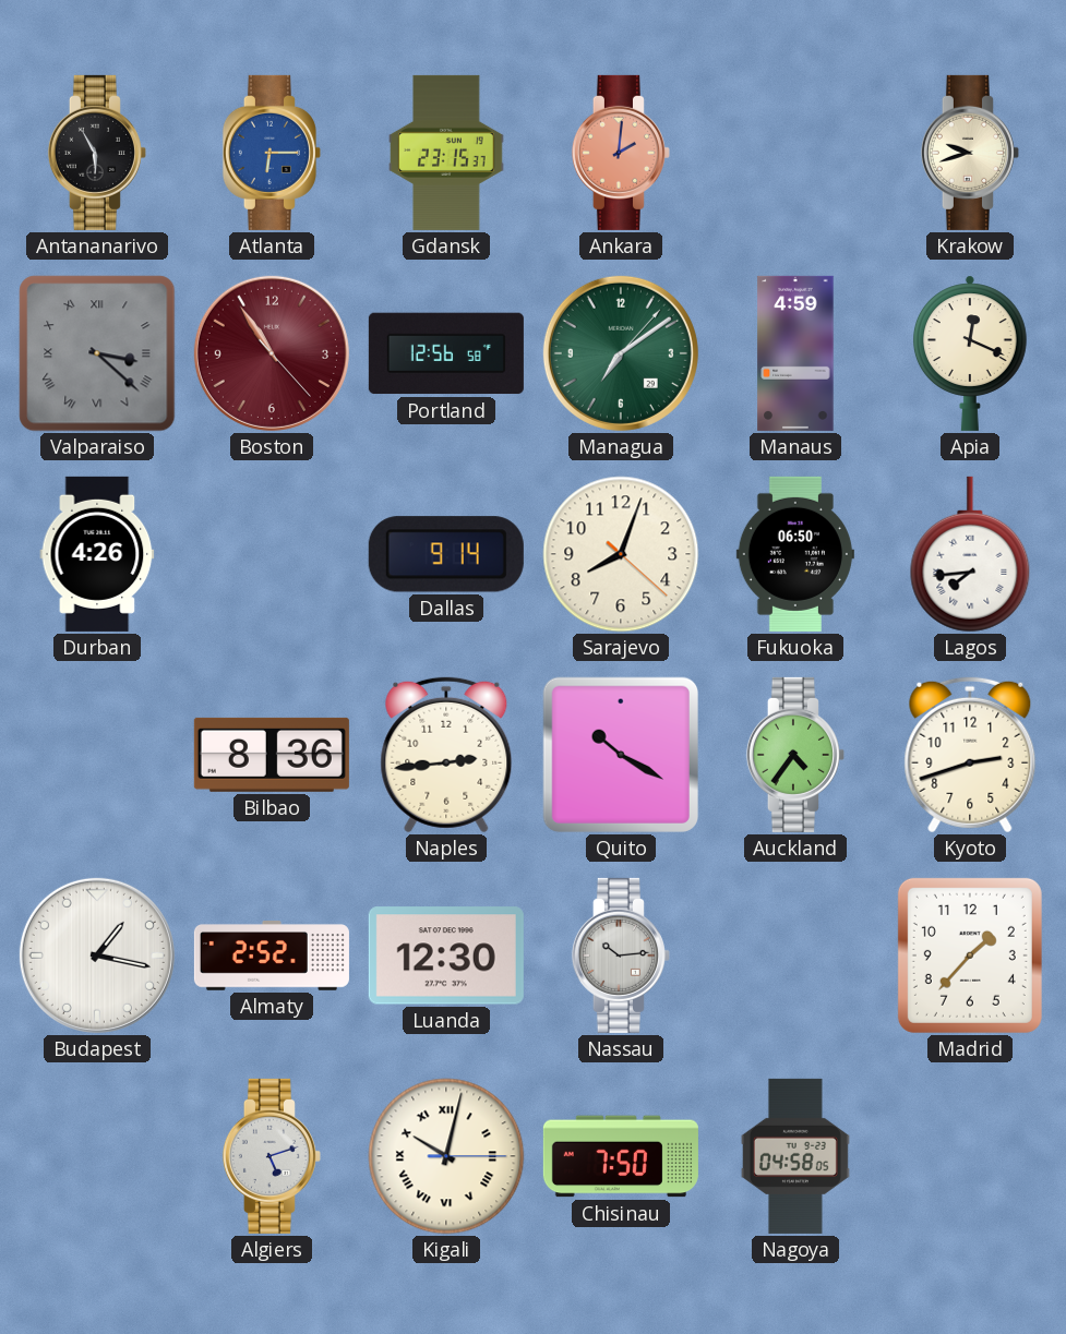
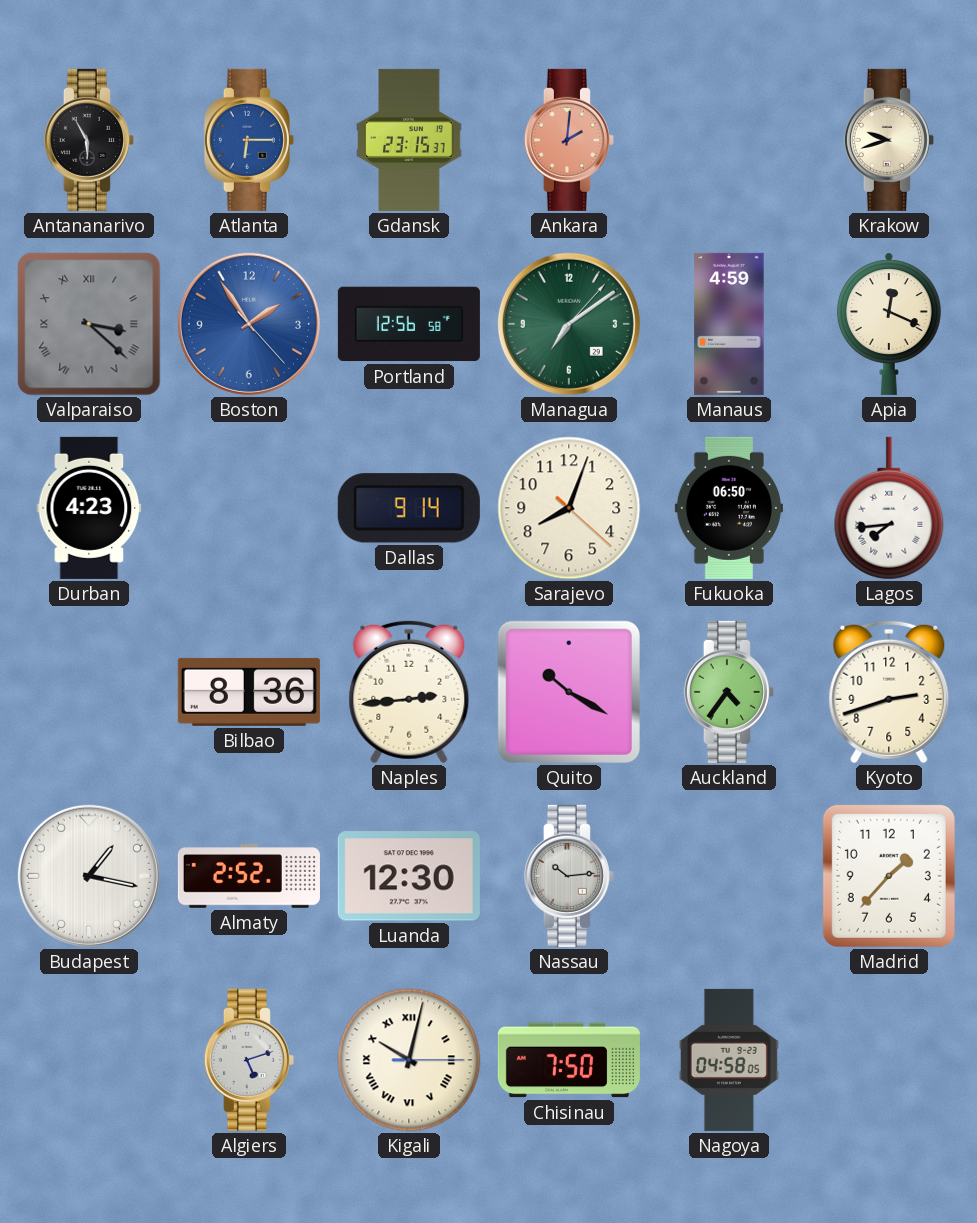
Boston: 10:54 -> 1:54
Boston dial: burgundy -> blue
Durban: 4:26 -> 4:23
